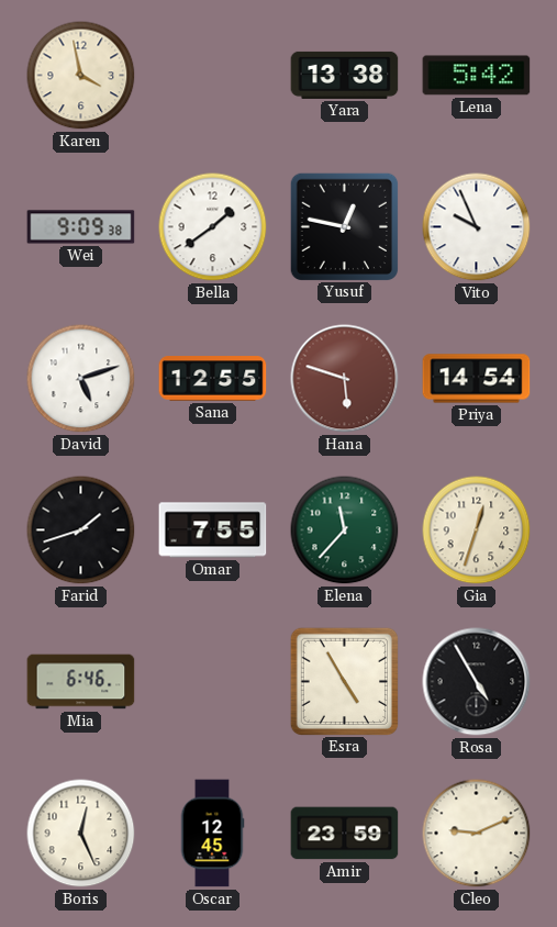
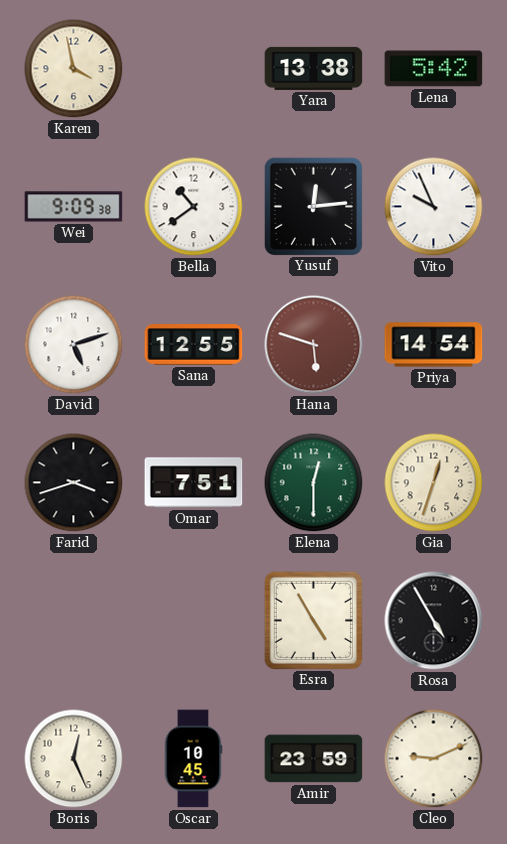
Bella: 1:39 -> 10:39
Yusuf: 12:47 -> 12:14
Farid: 1:42 -> 3:42
Omar: 7:55 -> 7:51
Elena: 11:37 -> 12:30
Mia: 6:46 -> none
Oscar: 12:45 -> 10:45
